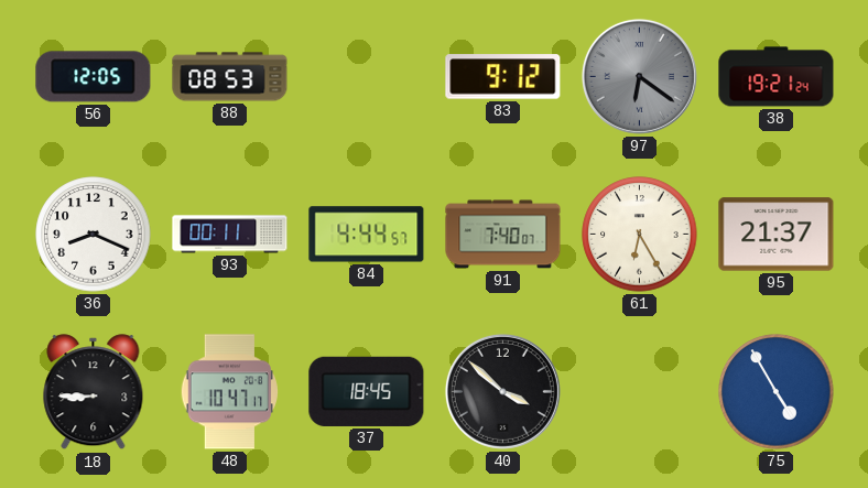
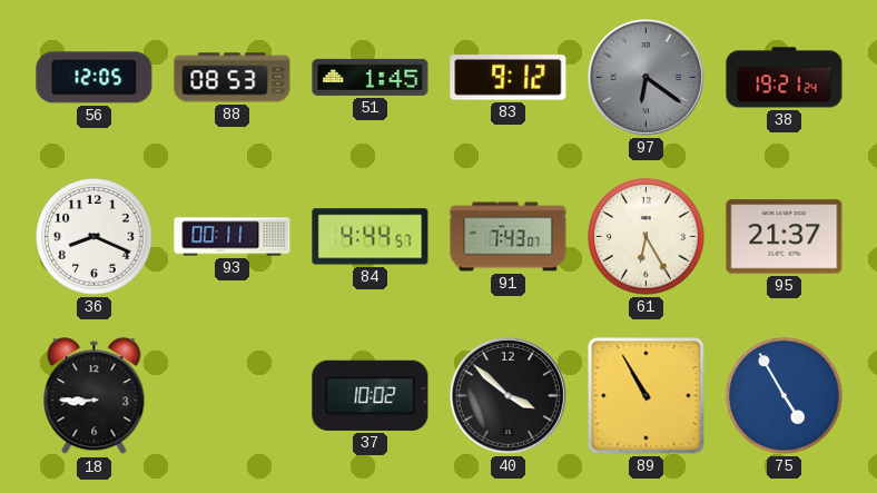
51: none -> 1:45
91: 7:40 -> 7:43
48: 10:47 -> none
37: 18:45 -> 10:02
89: none -> 10:55
